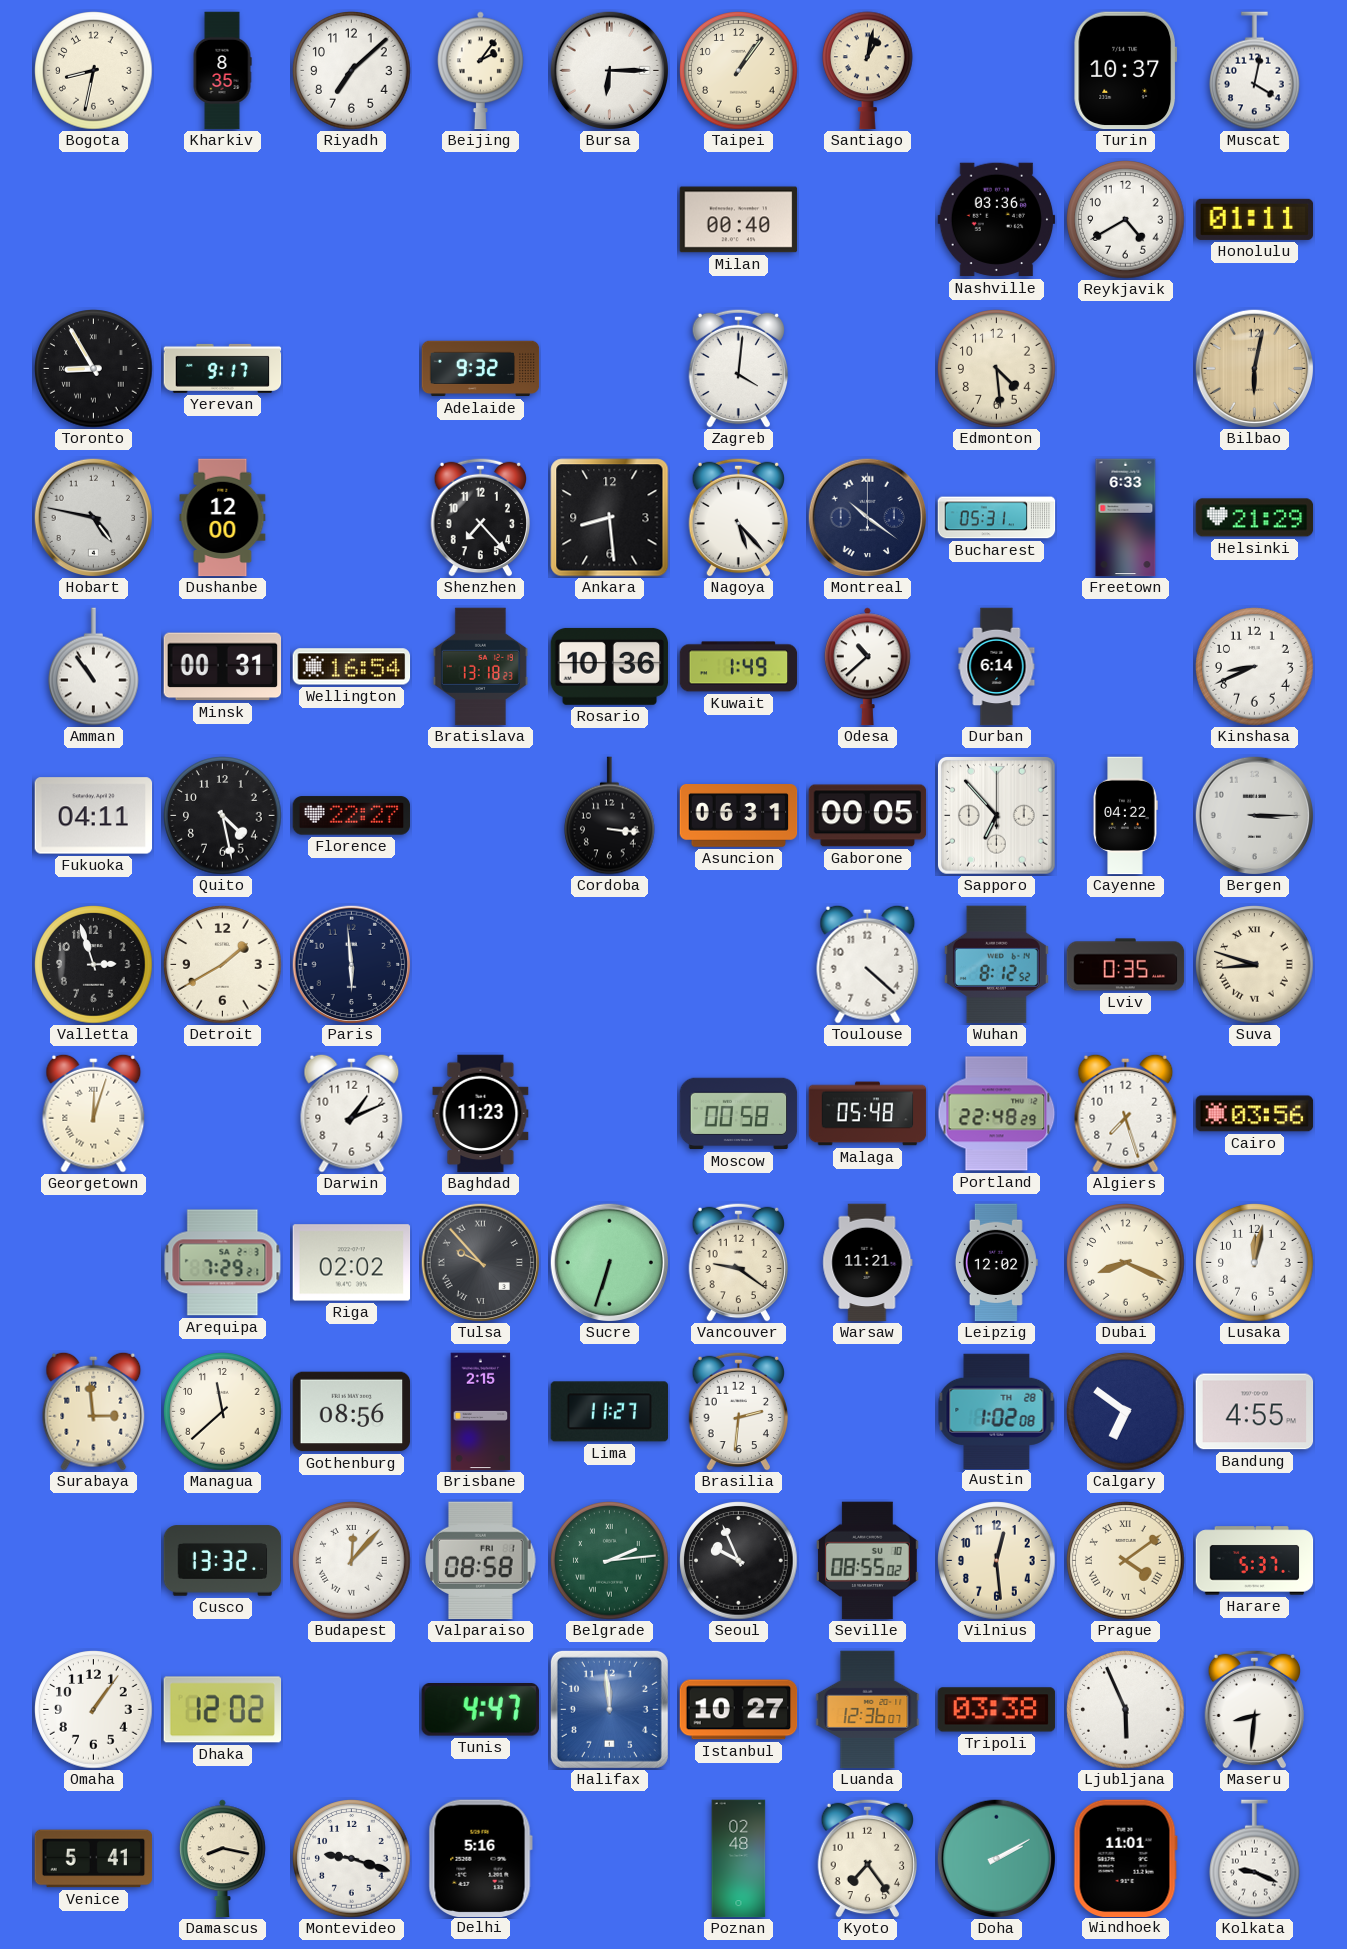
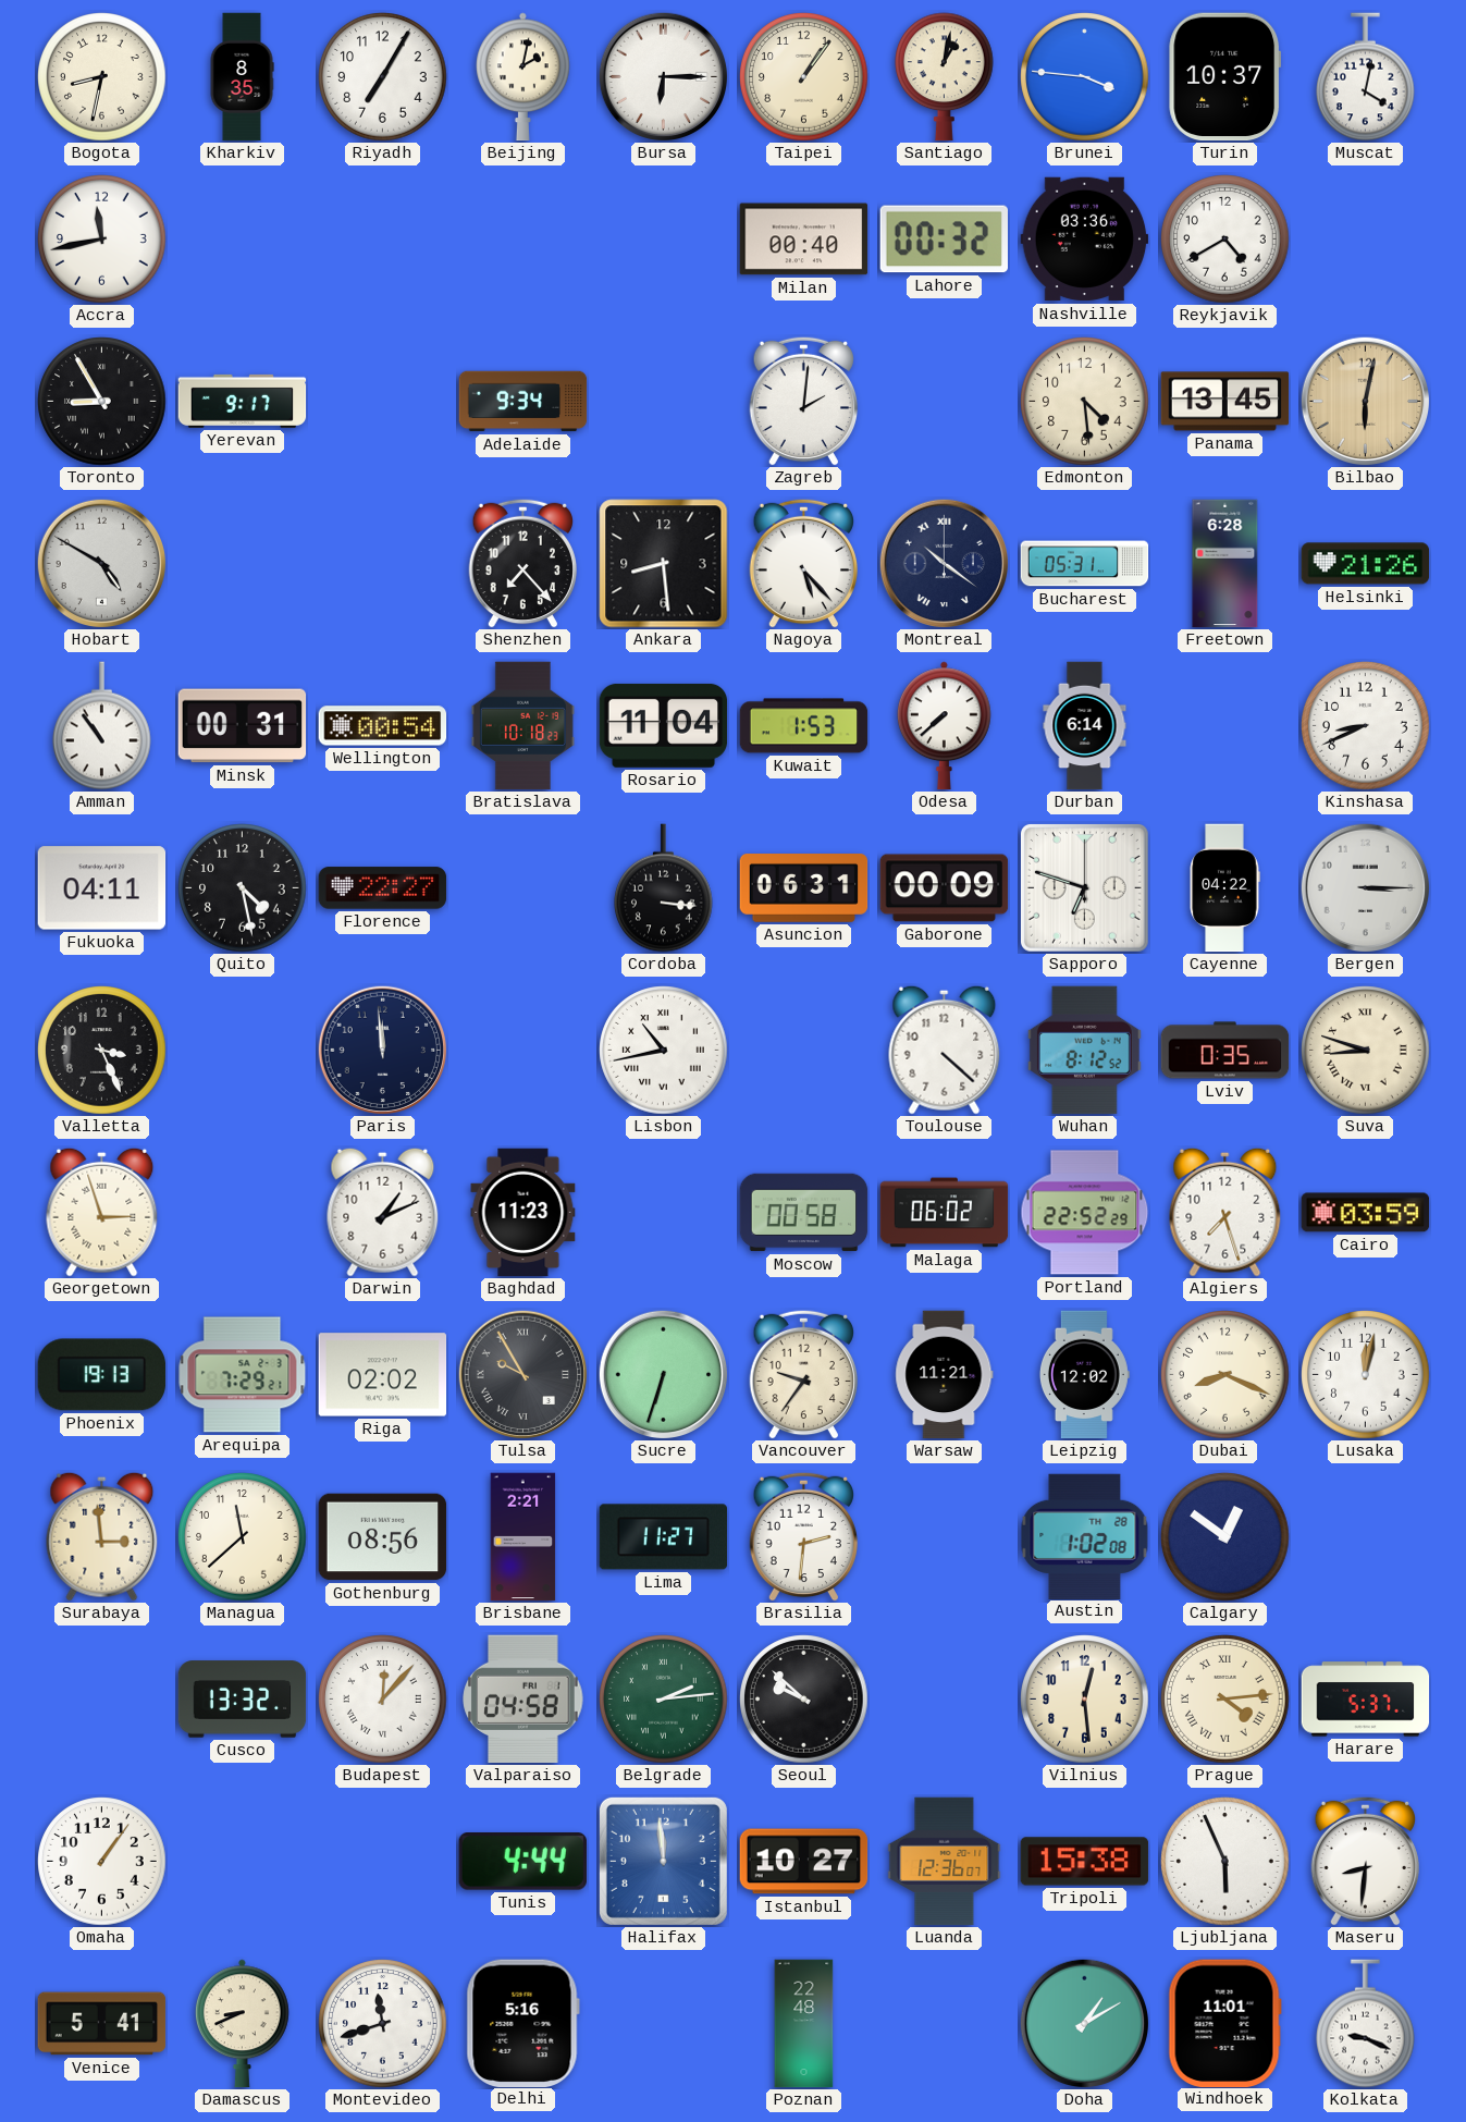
Riyadh: 7:08 -> 7:05
Beijing: 2:06 -> 2:02
Brunei: none -> 3:46
Accra: none -> 11:43
Lahore: none -> 00:32
Honolulu: 01:11 -> none
Adelaide: 9:32 -> 9:34
Zagreb: 4:01 -> 2:01
Panama: none -> 13:45
Hobart: 4:47 -> 4:50
Dushanbe: 12:00 -> none
Freetown: 6:33 -> 6:28
Helsinki: 21:29 -> 21:26
Wellington: 16:54 -> 00:54
Bratislava: 13:18 -> 10:18
Rosario: 10:36 -> 11:04
Kuwait: 1:49 -> 1:53
Odesa: 10:38 -> 7:38
Gaborone: 00:05 -> 00:09
Sapporo: 6:53 -> 6:48
Valletta: 2:57 -> 3:26
Detroit: 1:40 -> none
Paris: 5:59 -> 11:59
Lisbon: none -> 10:43
Georgetown: 12:03 -> 2:57
Malaga: 05:48 -> 06:02
Portland: 22:48 -> 22:52
Cairo: 03:56 -> 03:59
Phoenix: none -> 19:13
Tulsa: 9:53 -> 9:55
Vancouver: 9:21 -> 9:36
Brisbane: 2:15 -> 2:21
Calgary: 6:51 -> 12:51
Bandung: 4:55 -> none
Valparaiso: 08:58 -> 04:58
Seoul: 9:56 -> 9:52
Seville: 08:55 -> none
Prague: 4:09 -> 4:14
Dhaka: 12:02 -> none
Tunis: 4:47 -> 4:44
Tripoli: 03:38 -> 15:38
Damascus: 8:17 -> 8:41
Montevideo: 9:18 -> 11:42
Poznan: 02:48 -> 22:48
Kyoto: 7:24 -> none
Doha: 2:10 -> 1:10
